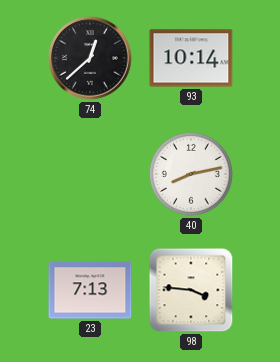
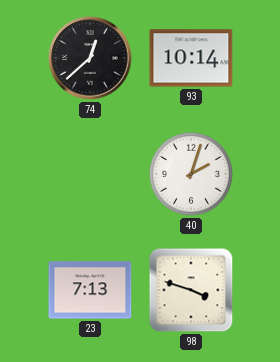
40: 8:13 -> 2:03
98: 3:46 -> 3:48
